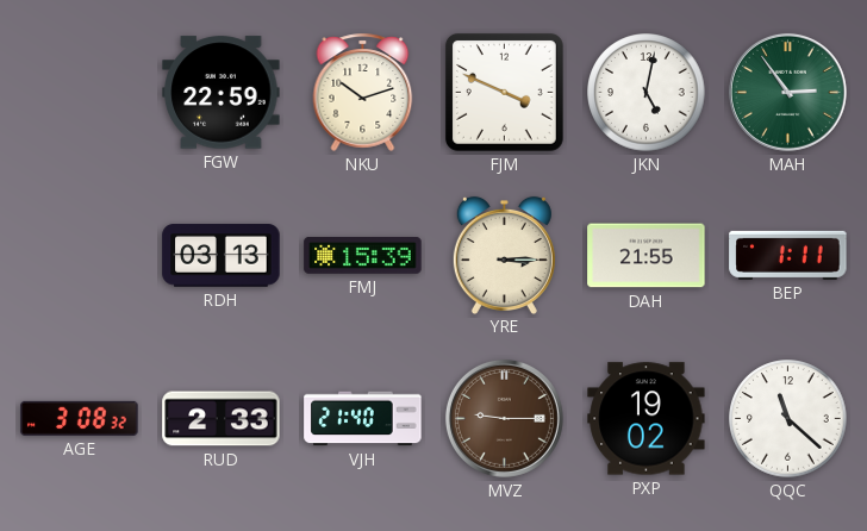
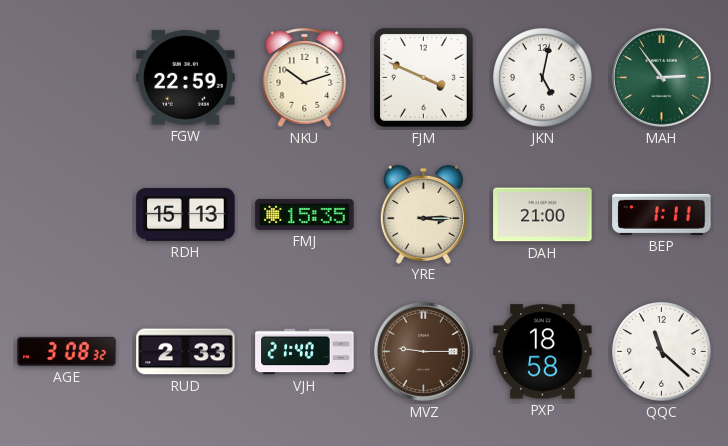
RDH: 03:13 -> 15:13
FMJ: 15:39 -> 15:35
DAH: 21:55 -> 21:00
PXP: 19:02 -> 18:58
